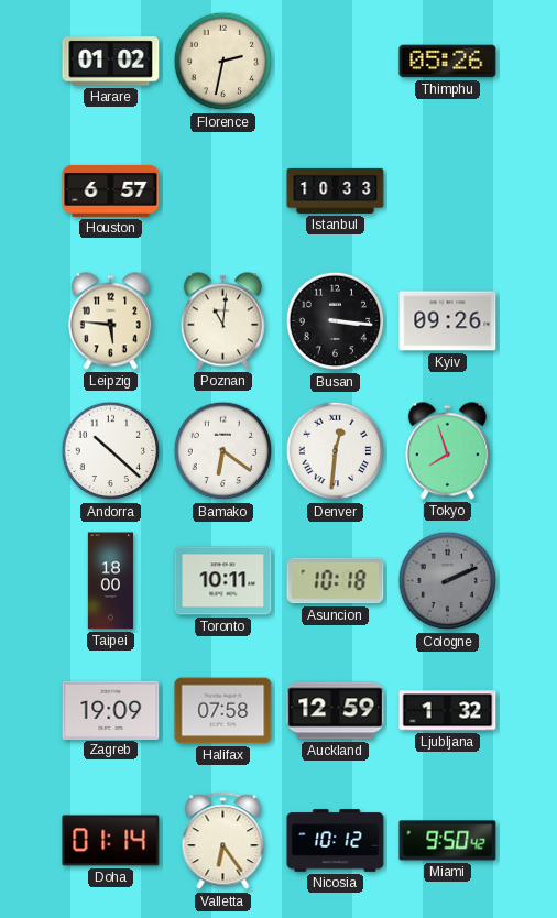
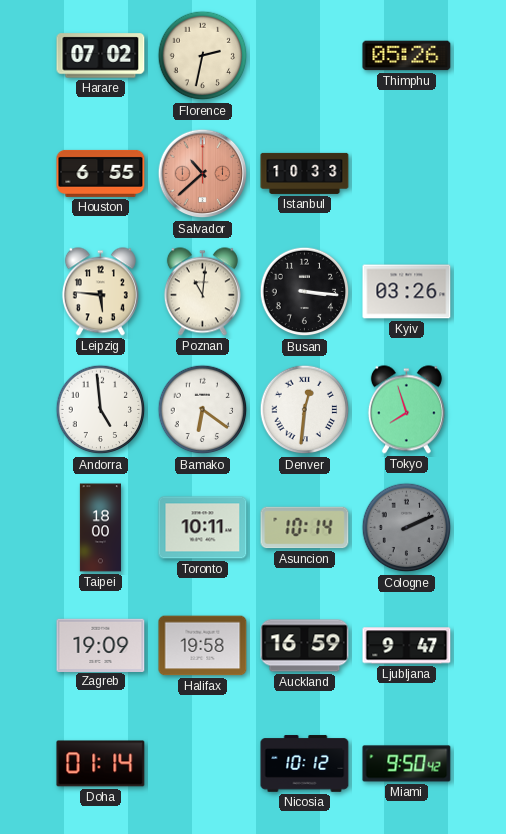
Harare: 01:02 -> 07:02
Houston: 6:57 -> 6:55
Salvador: none -> 10:38
Kyiv: 09:26 -> 03:26
Andorra: 10:22 -> 4:59
Asuncion: 10:18 -> 10:14
Halifax: 07:58 -> 19:58
Auckland: 12:59 -> 16:59
Ljubljana: 1:32 -> 9:47
Valletta: 6:24 -> none
